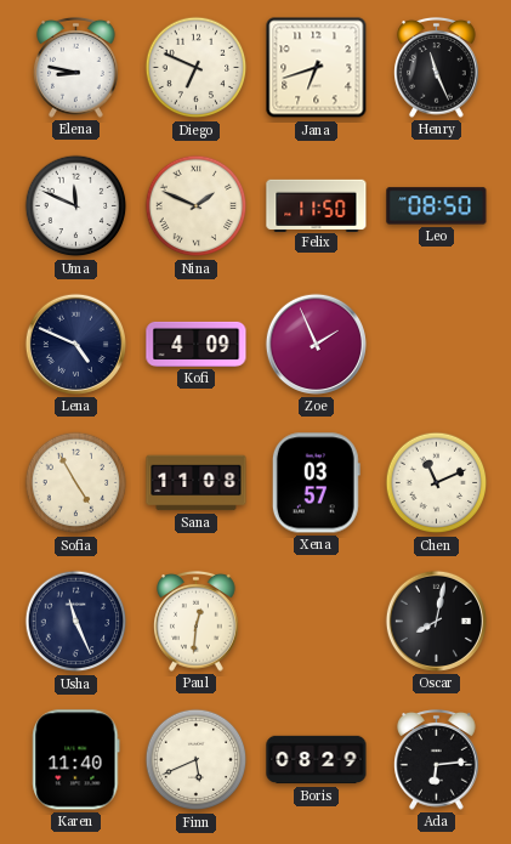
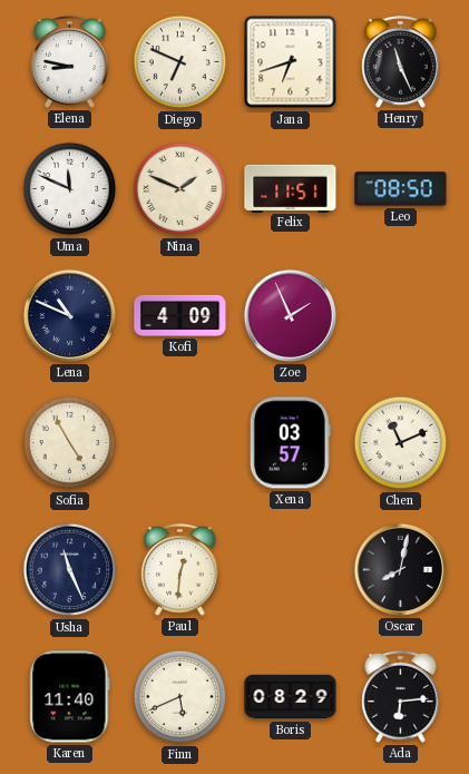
Felix: 11:50 -> 11:51
Lena: 4:49 -> 10:49
Sana: 11:08 -> none
